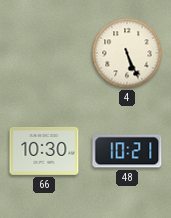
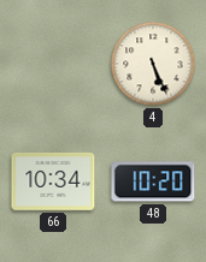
66: 10:30 -> 10:34
48: 10:21 -> 10:20
